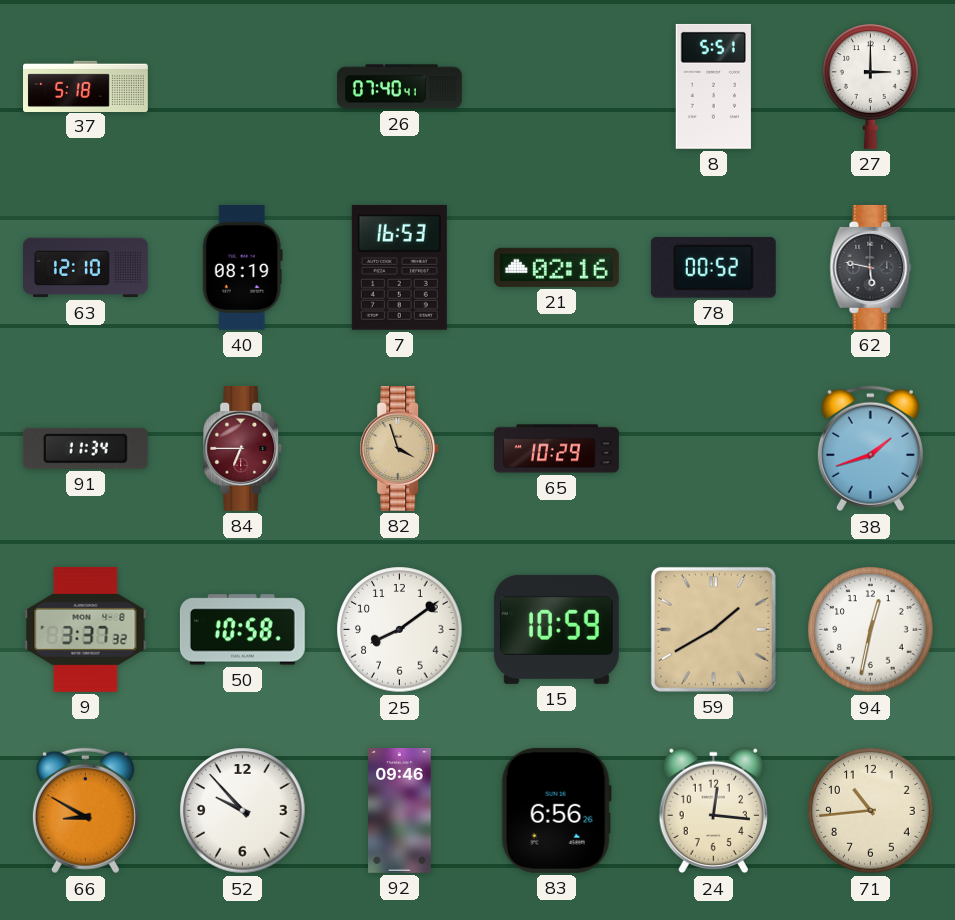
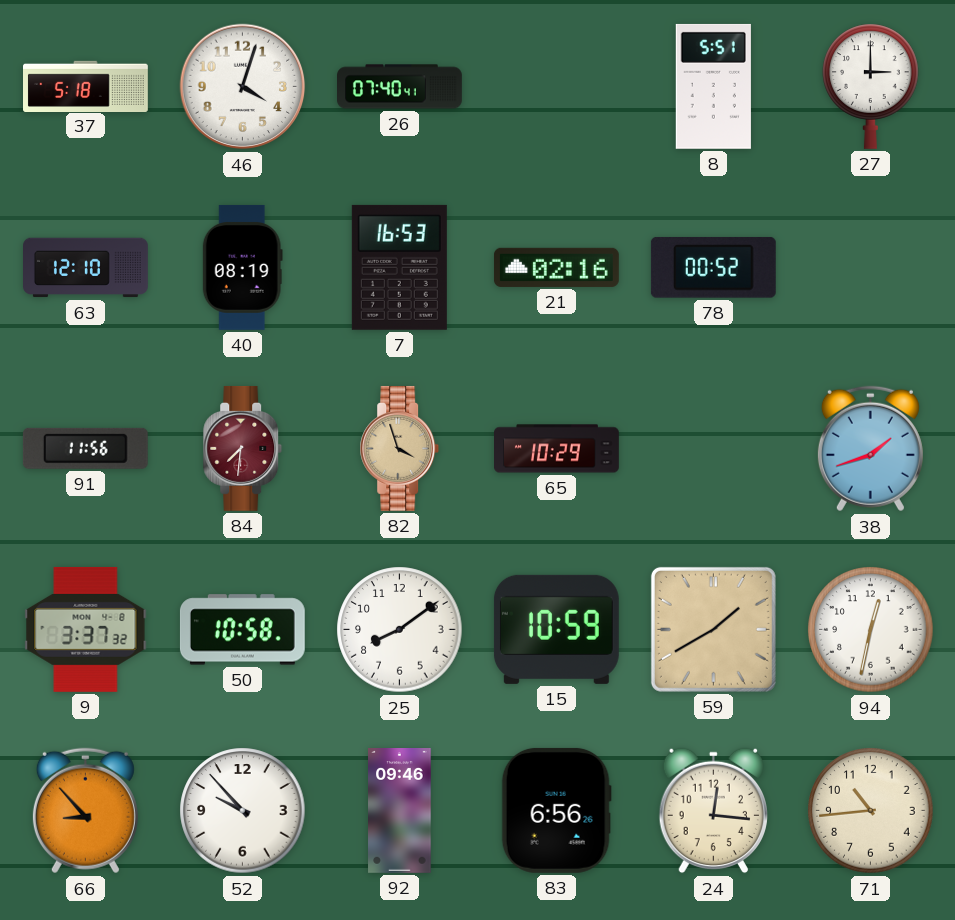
46: none -> 4:03
62: 5:47 -> none
91: 11:34 -> 11:56
84: 6:45 -> 7:31
66: 8:50 -> 8:53
